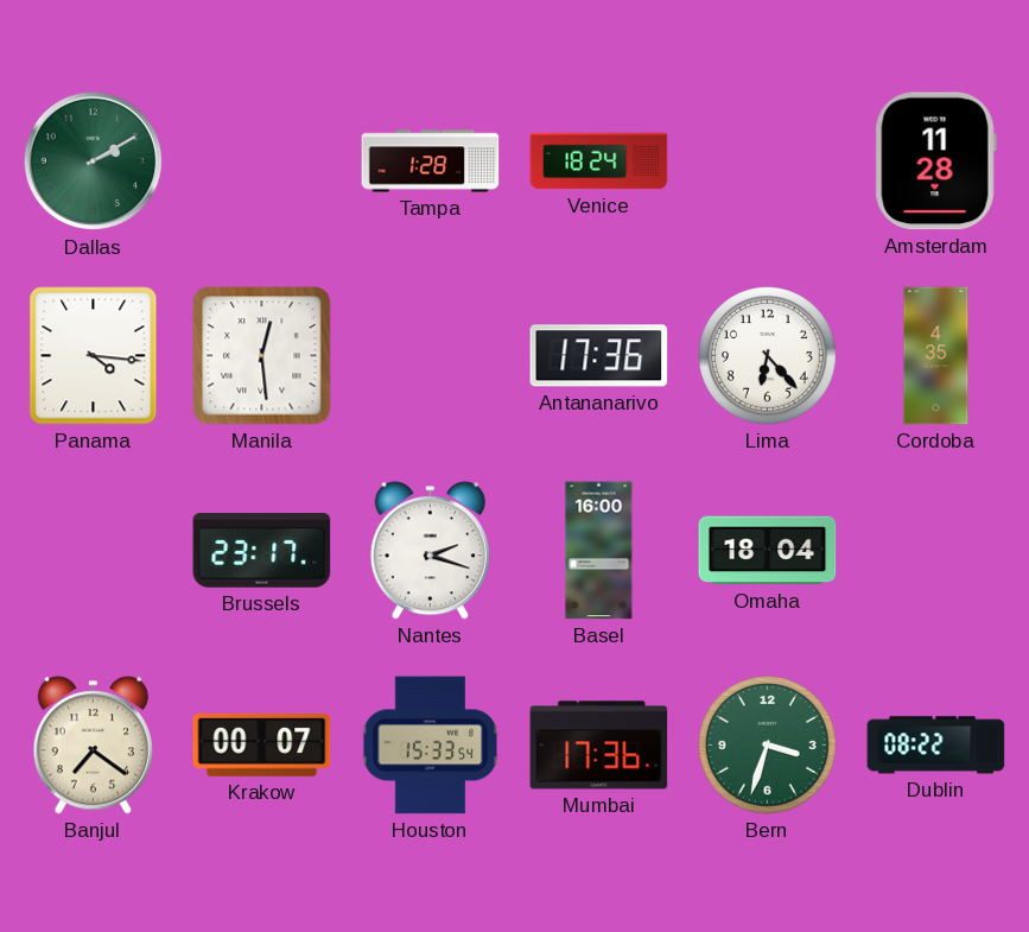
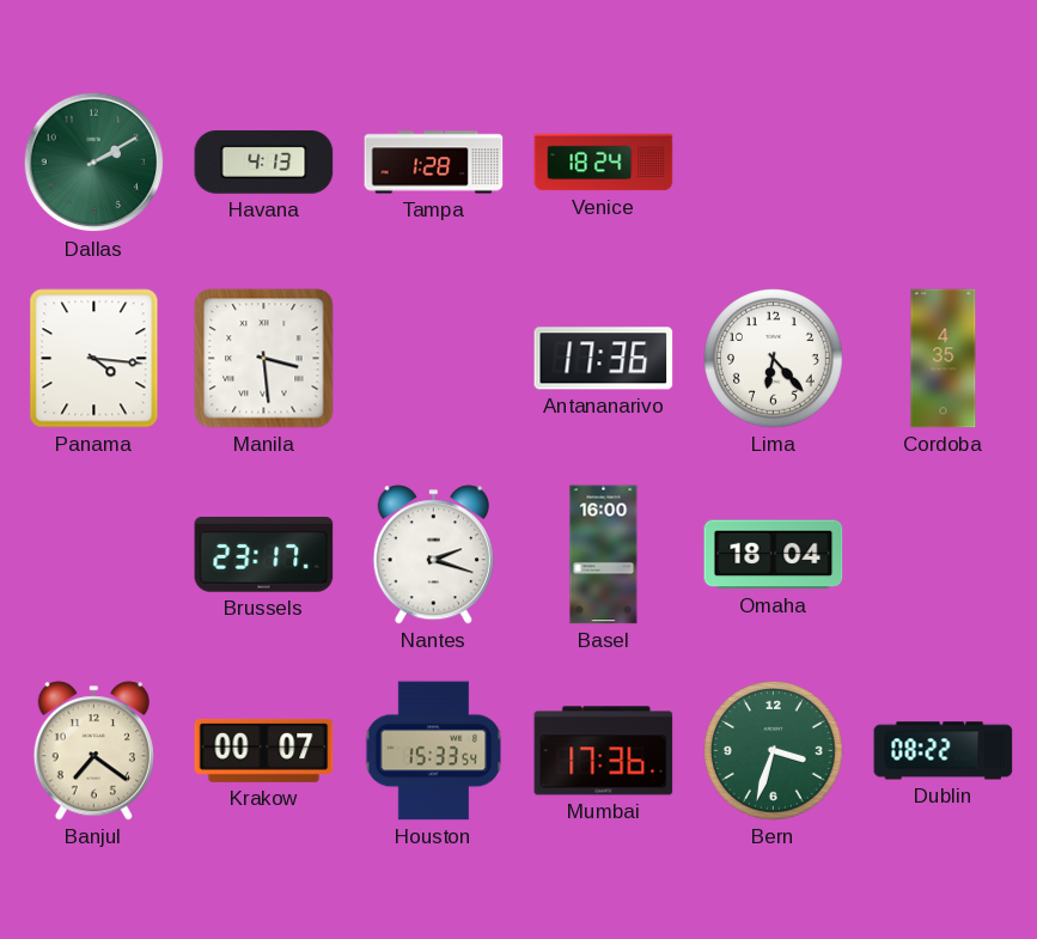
Havana: none -> 4:13
Amsterdam: 11:28 -> none
Manila: 12:29 -> 3:29
